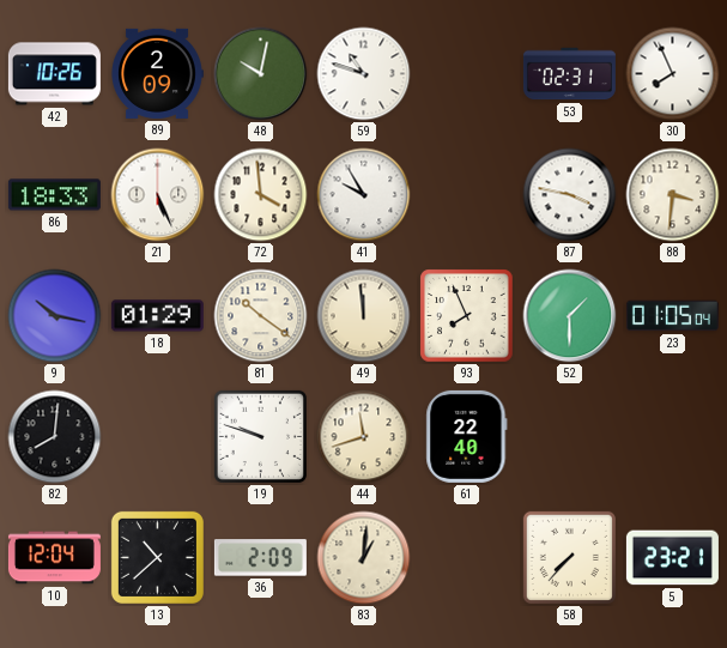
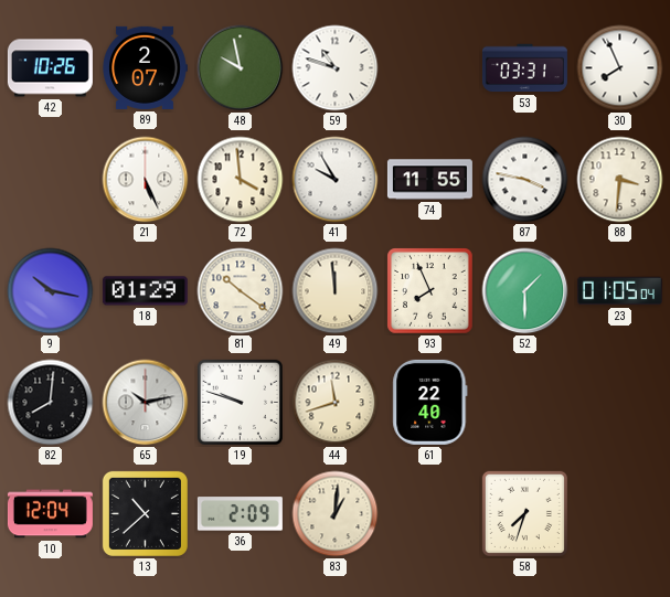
89: 2:09 -> 2:07
48: 10:02 -> 9:58
53: 02:31 -> 03:31
86: 18:33 -> none
74: none -> 11:55
65: none -> 10:13
58: 7:37 -> 7:33
5: 23:21 -> none
